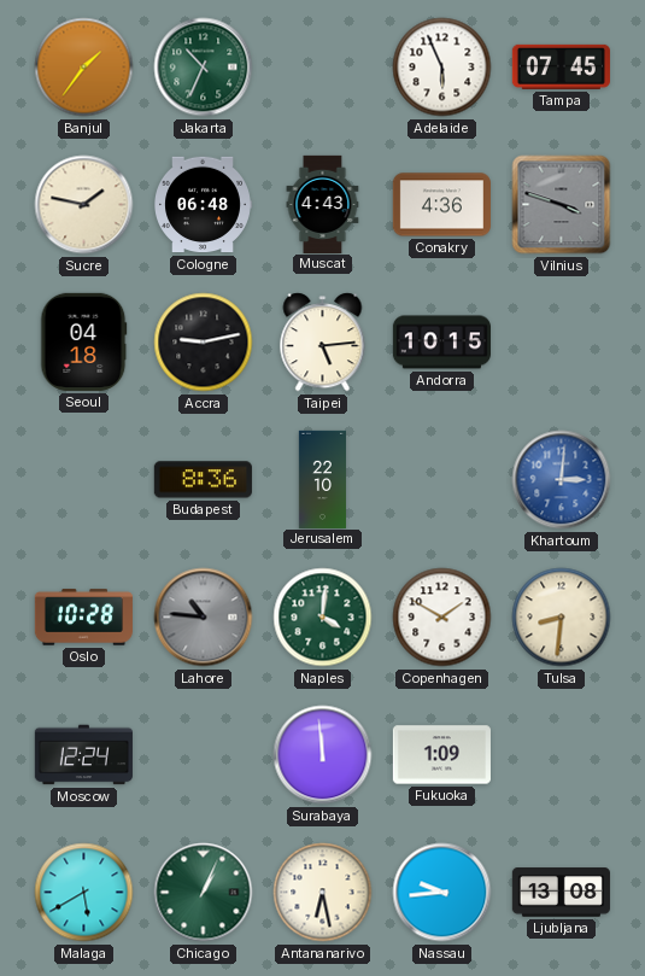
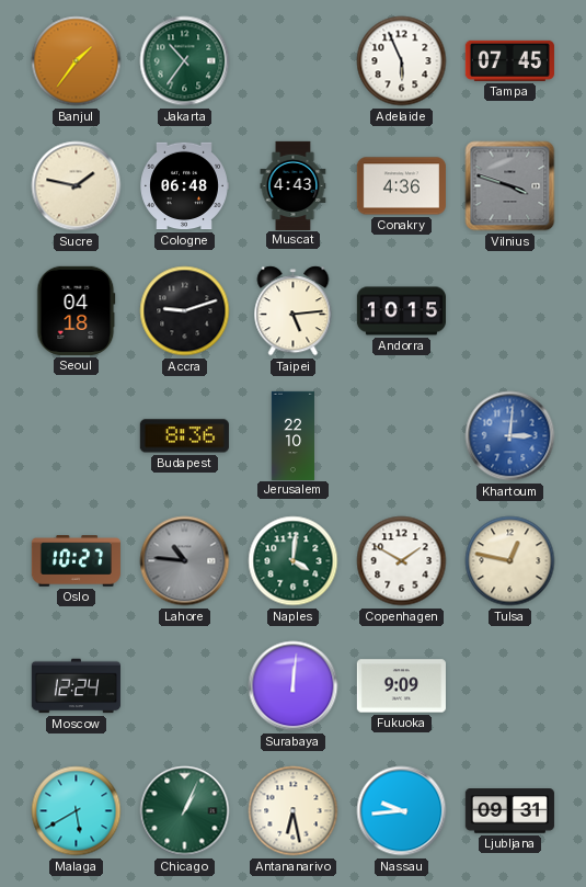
Jakarta: 10:34 -> 10:36
Accra: 9:13 -> 9:12
Oslo: 10:28 -> 10:27
Tulsa: 8:31 -> 12:47
Surabaya: 11:59 -> 12:01
Fukuoka: 1:09 -> 9:09
Ljubljana: 13:08 -> 09:31
